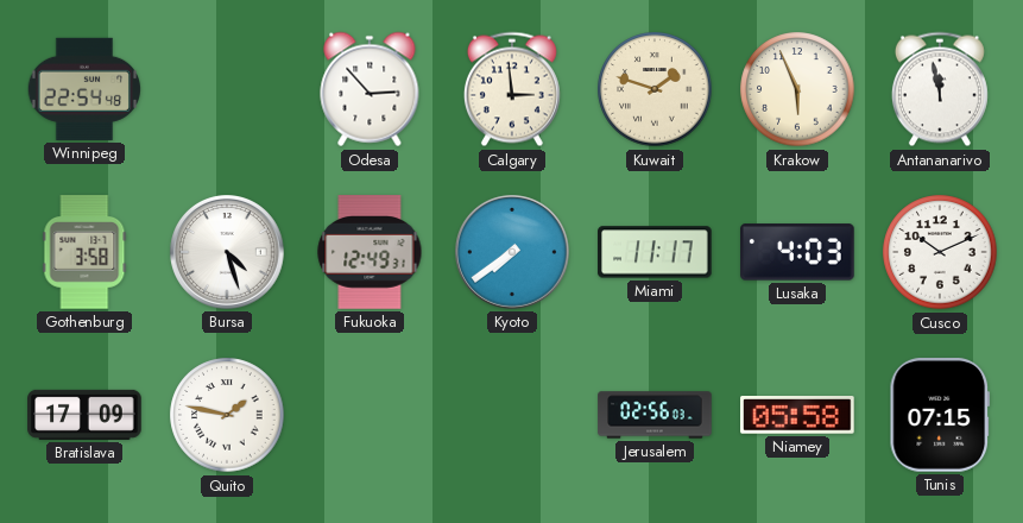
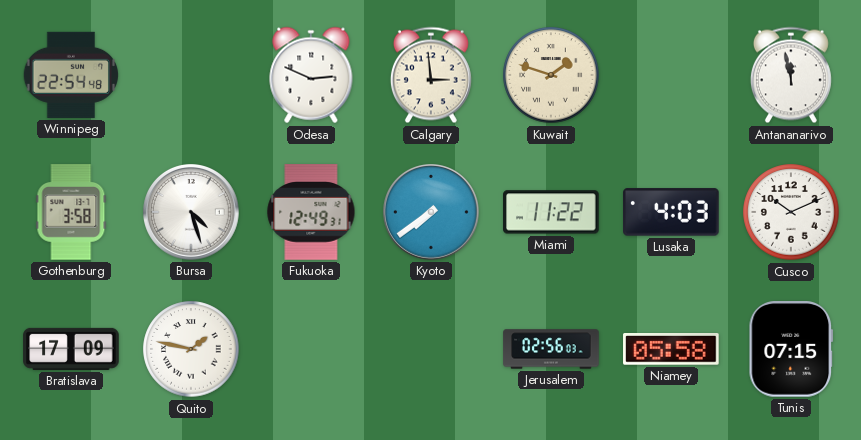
Odesa: 2:53 -> 2:49
Krakow: 5:56 -> none
Miami: 11:17 -> 11:22
